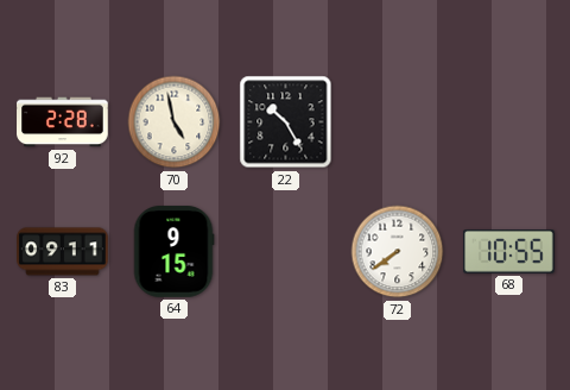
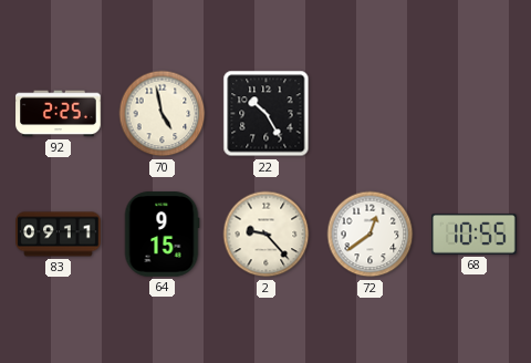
92: 2:28 -> 2:25
2: none -> 9:23
72: 7:39 -> 12:39
